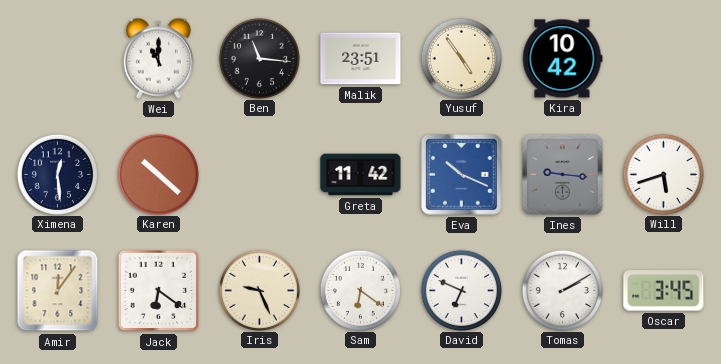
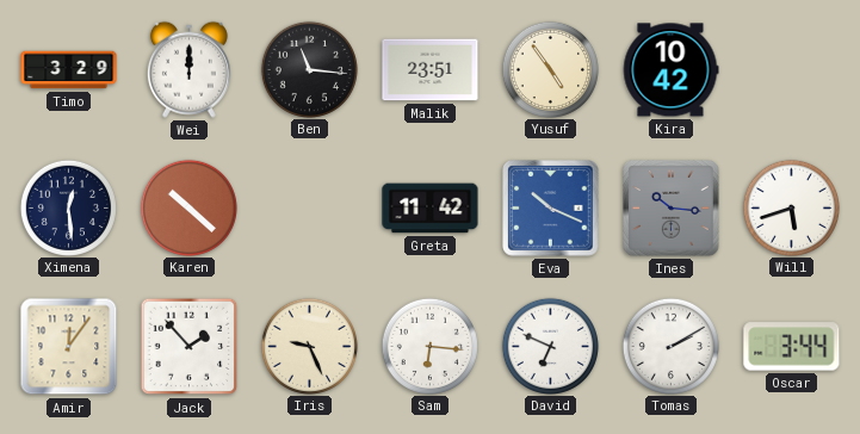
Timo: none -> 3:29
Wei: 11:00 -> 12:00
Ines: 9:16 -> 10:16
Jack: 6:21 -> 1:53
Sam: 6:21 -> 6:16
Oscar: 3:45 -> 3:44
